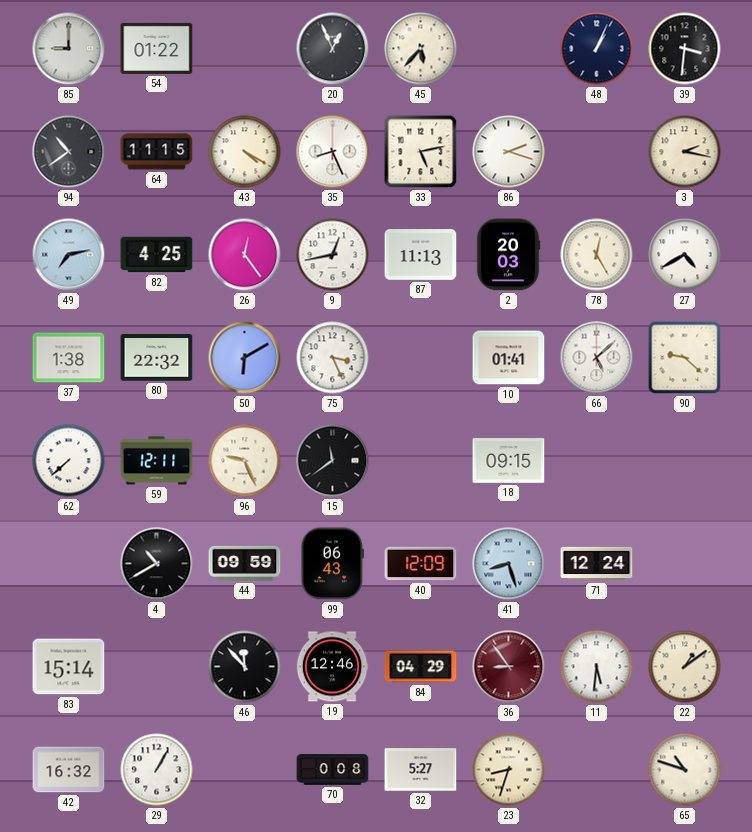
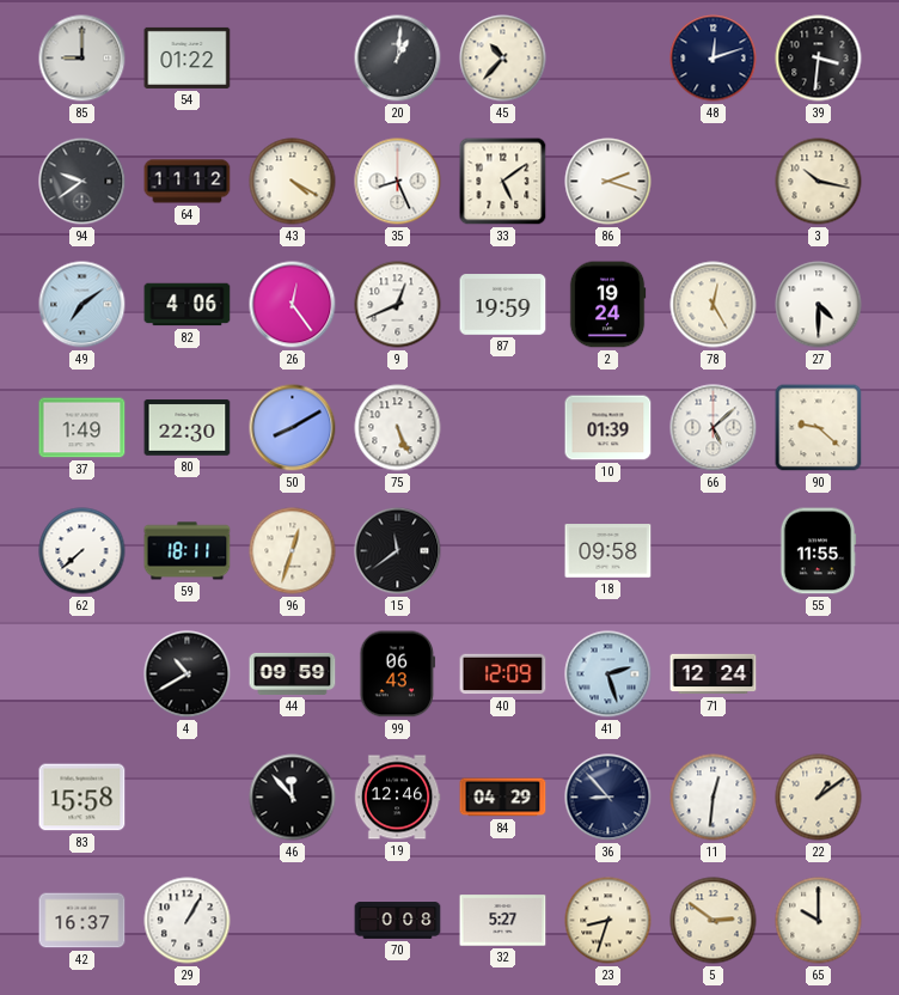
20: 12:56 -> 1:01
45: 5:37 -> 10:37
48: 1:04 -> 12:12
94: 10:39 -> 9:39
64: 11:15 -> 11:12
33: 5:13 -> 5:09
3: 2:17 -> 10:17
49: 7:13 -> 7:09
82: 4:25 -> 4:06
9: 12:43 -> 12:41
87: 11:13 -> 19:59
2: 20:03 -> 19:24
27: 4:40 -> 4:30
37: 1:38 -> 1:49
80: 22:32 -> 22:30
50: 6:10 -> 8:10
75: 3:26 -> 5:26
10: 01:41 -> 01:39
59: 12:11 -> 18:11
96: 9:26 -> 12:33
18: 09:15 -> 09:58
55: none -> 11:55
41: 8:27 -> 2:27
83: 15:14 -> 15:58
36: 8:54 -> 8:53
36 dial: burgundy -> navy
11: 5:31 -> 12:31
42: 16:32 -> 16:37
5: none -> 2:51
65: 10:48 -> 10:00
